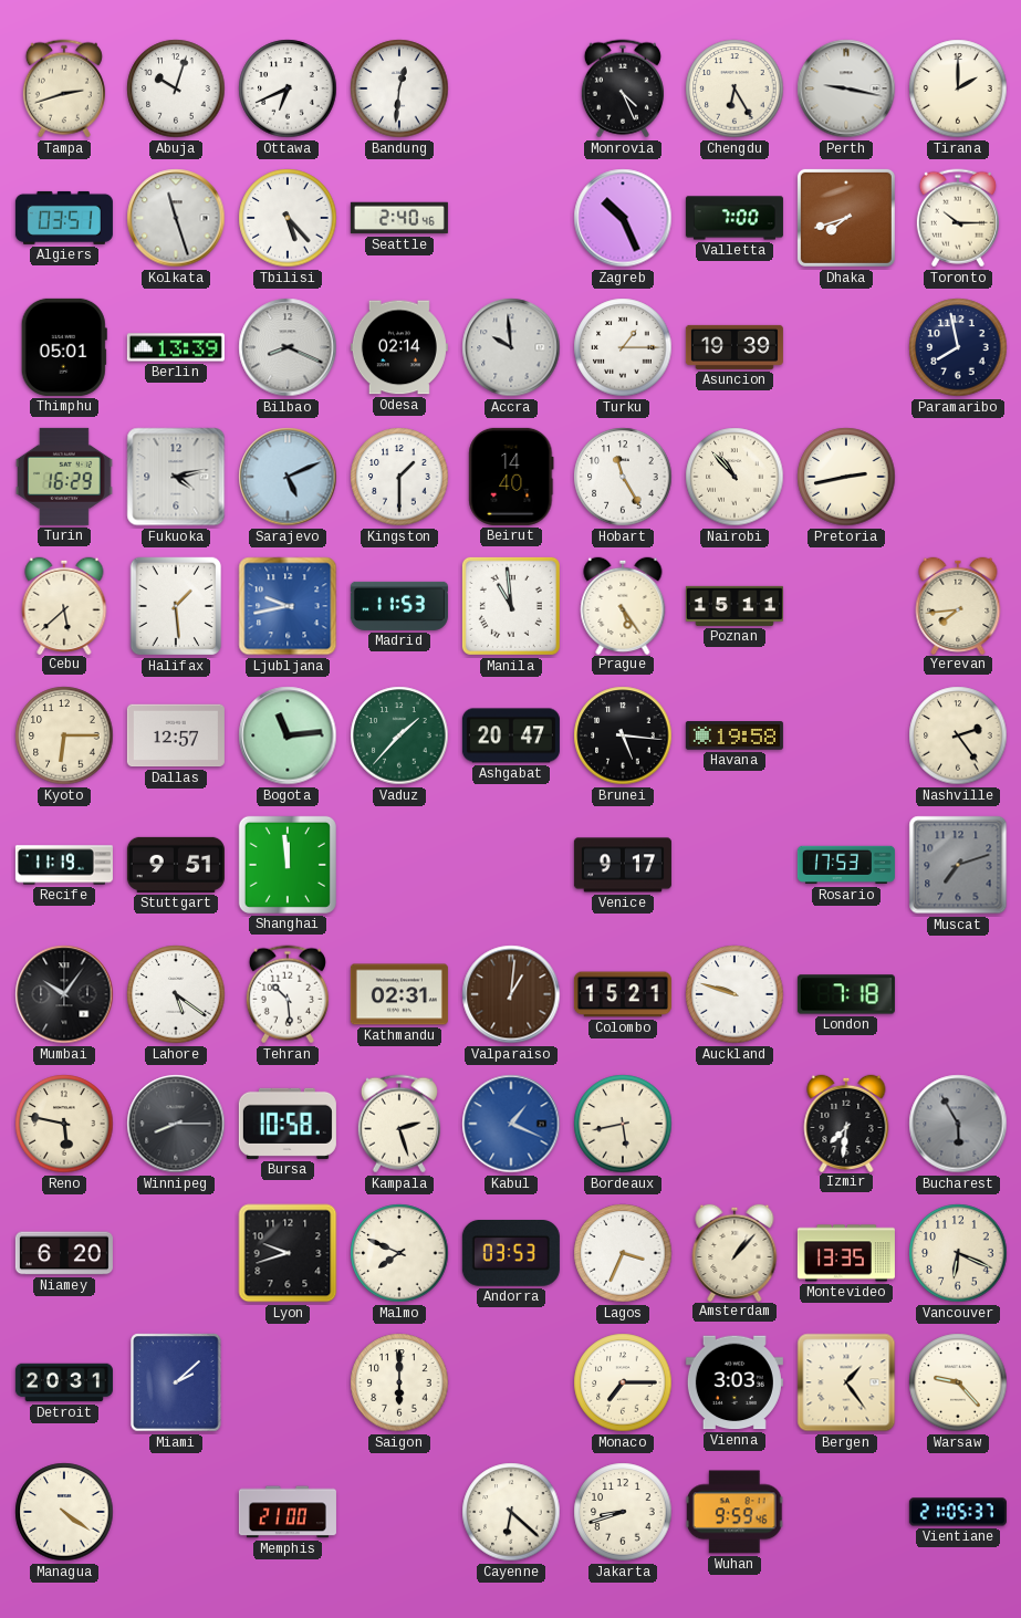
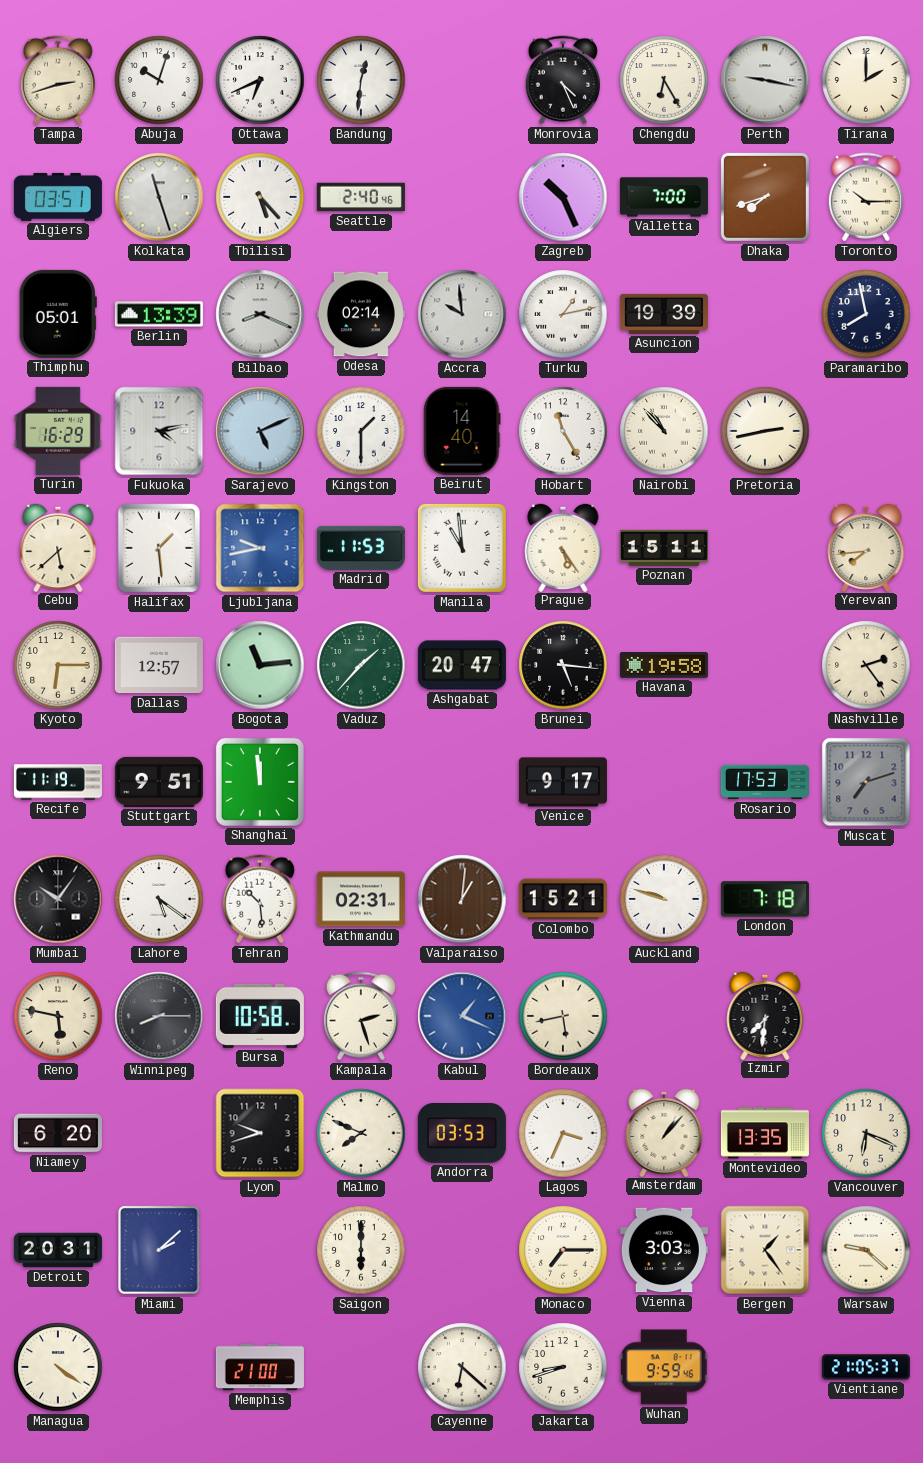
Turku: 1:15 -> 1:13
Bucharest: 5:55 -> none
Warsaw: 9:23 -> 9:22
